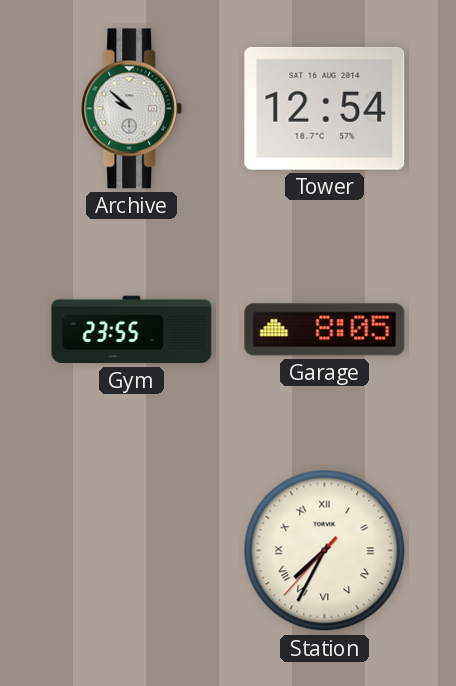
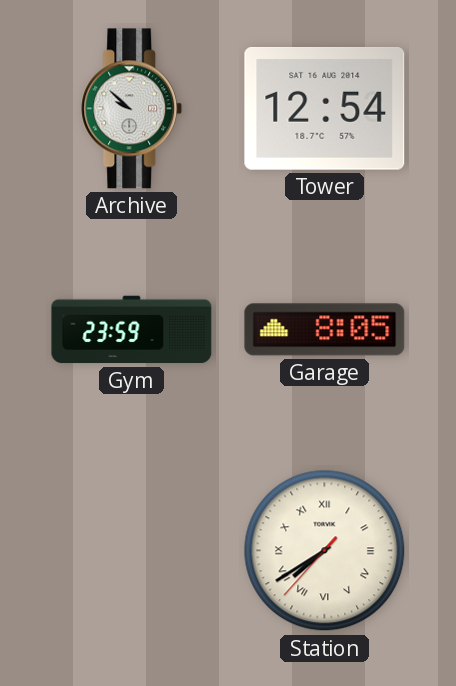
Gym: 23:55 -> 23:59
Station: 7:34 -> 7:39
